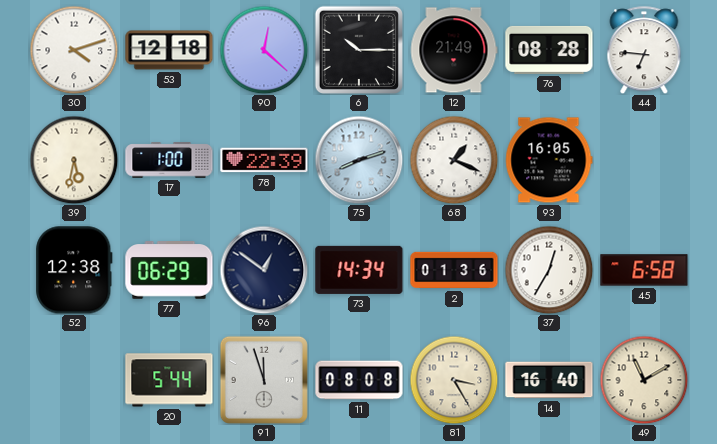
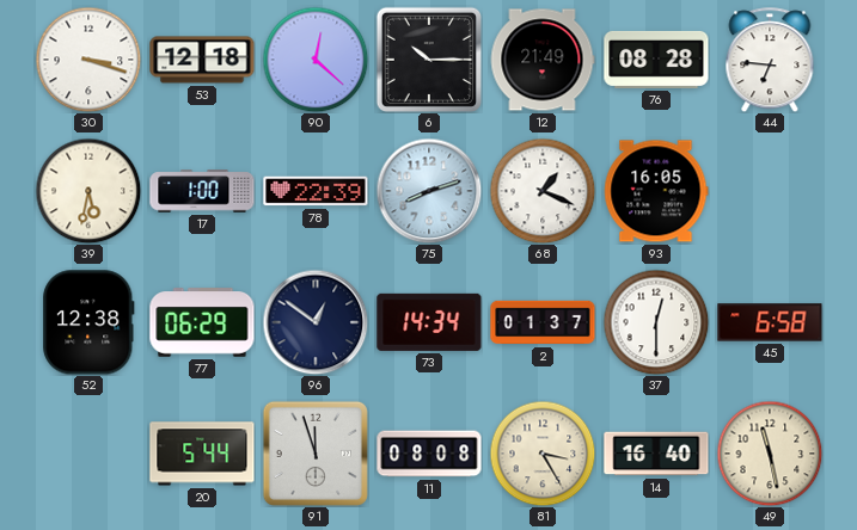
30: 4:12 -> 3:18
2: 01:36 -> 01:37
37: 12:35 -> 12:30
49: 11:10 -> 11:28
